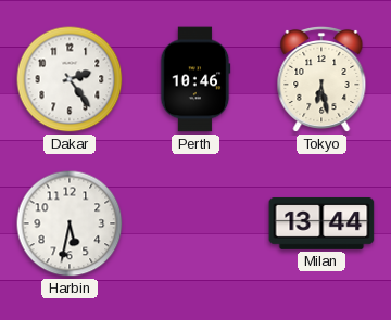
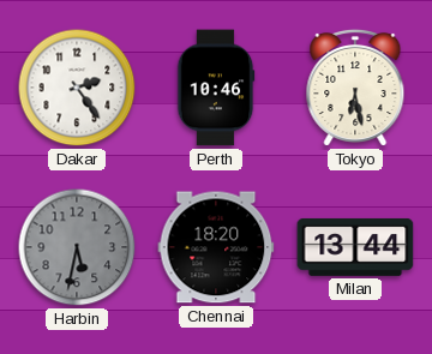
Harbin dial: white -> grey
Chennai: none -> 18:20
